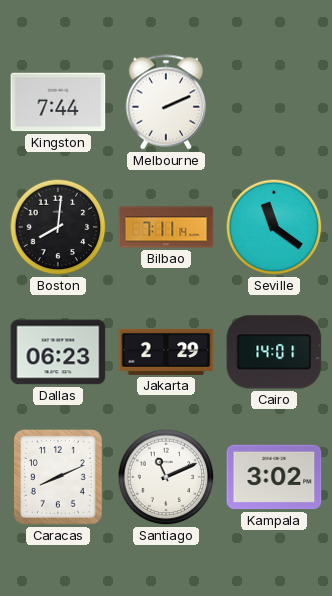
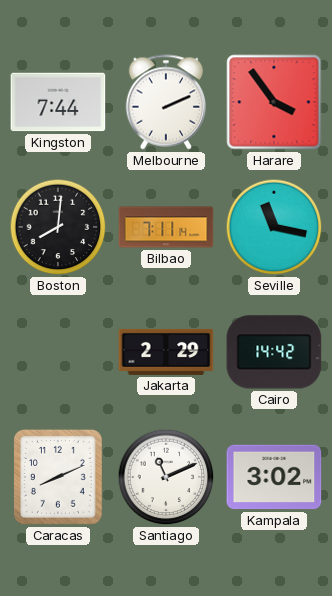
Harare: none -> 3:54
Seville: 11:21 -> 11:17
Dallas: 06:23 -> none
Cairo: 14:01 -> 14:42
